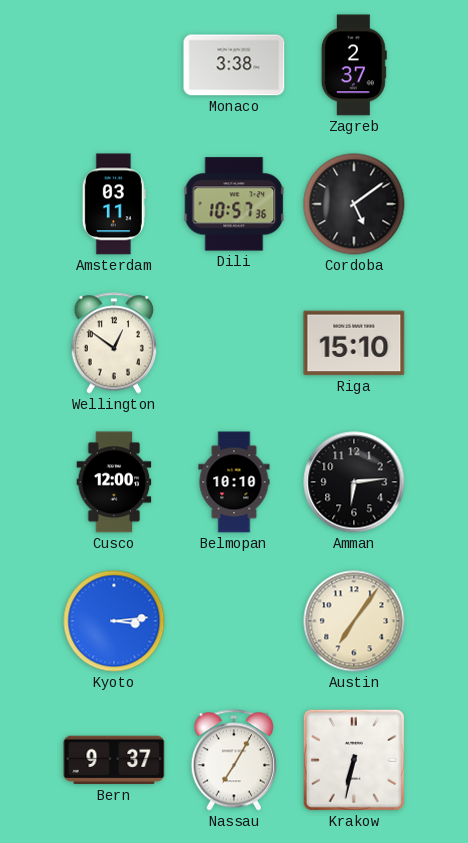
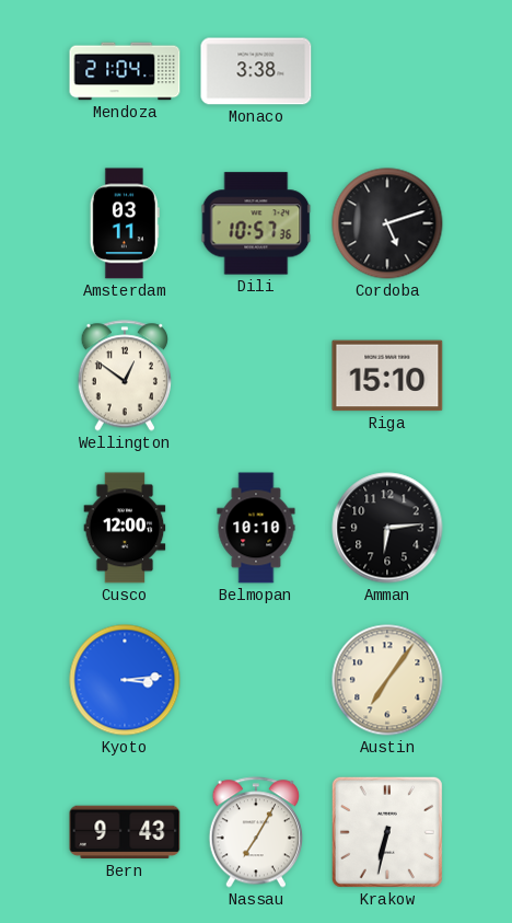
Mendoza: none -> 21:04
Zagreb: 2:37 -> none
Cordoba: 5:09 -> 5:12
Bern: 9:37 -> 9:43
